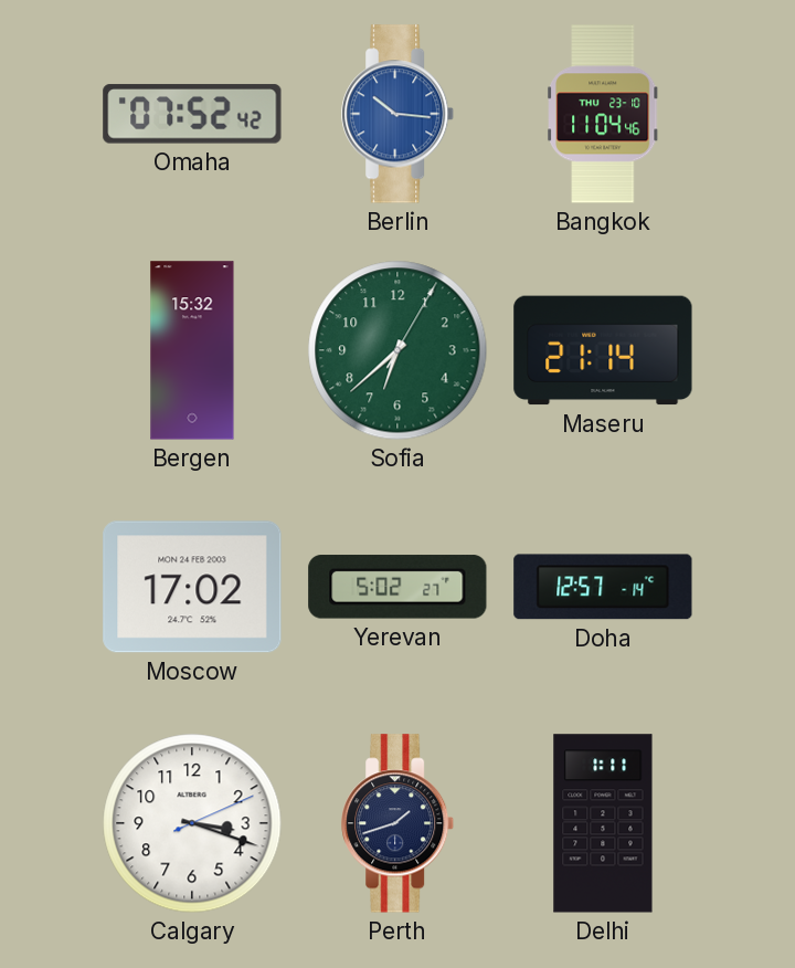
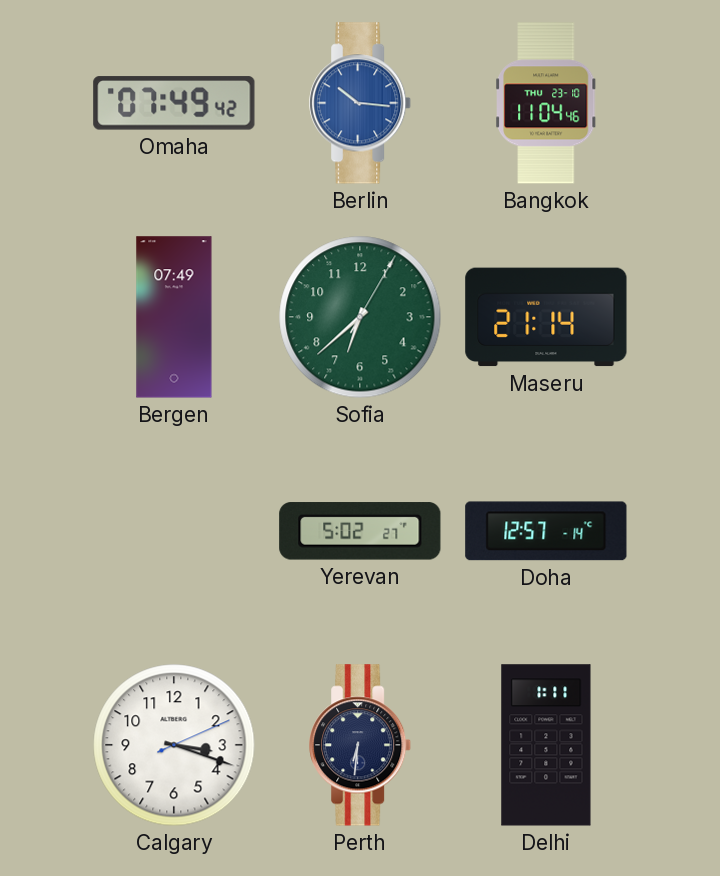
Omaha: 07:52 -> 07:49
Bergen: 15:32 -> 07:49
Moscow: 17:02 -> none
Perth: 1:42 -> 6:31
